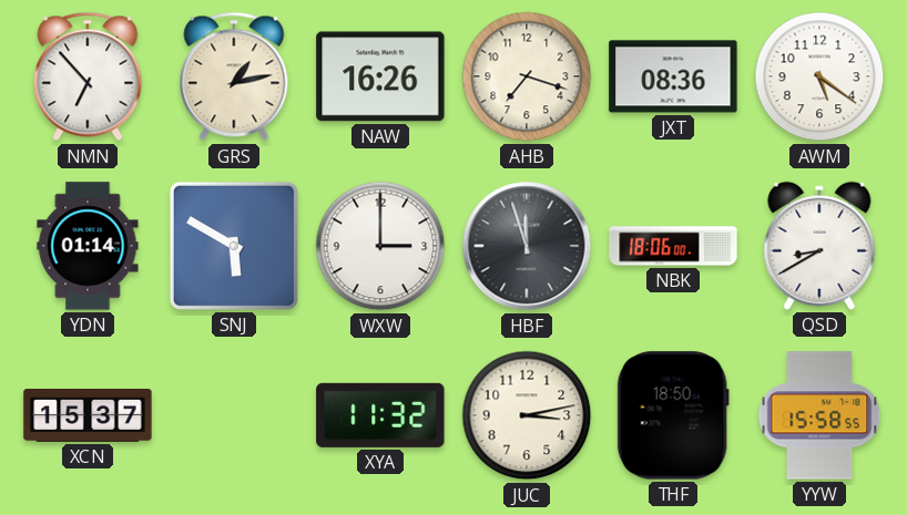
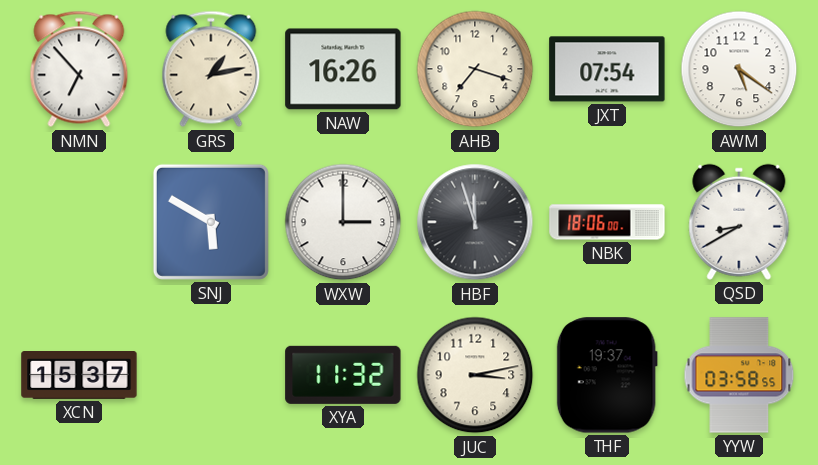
JXT: 08:36 -> 07:54
YDN: 01:14 -> none
THF: 18:50 -> 19:37
YYW: 15:58 -> 03:58
